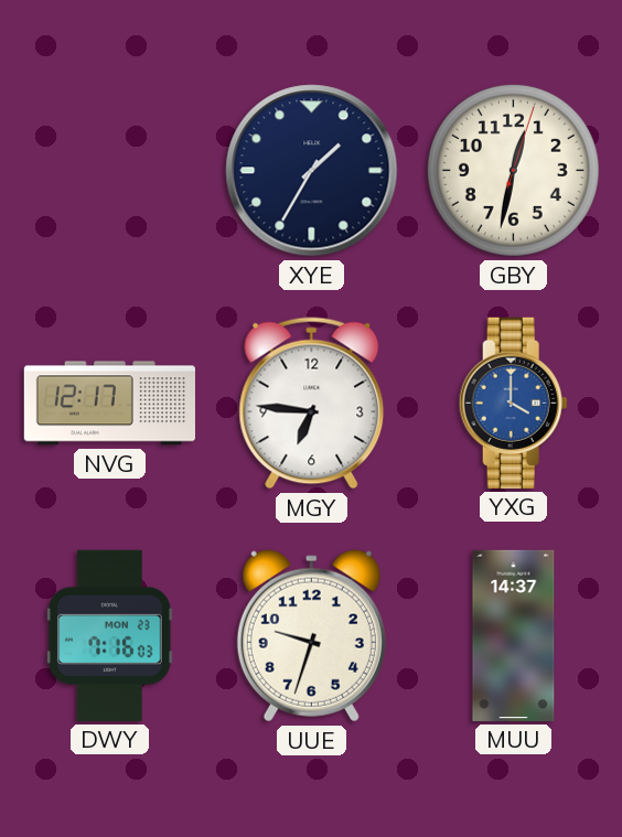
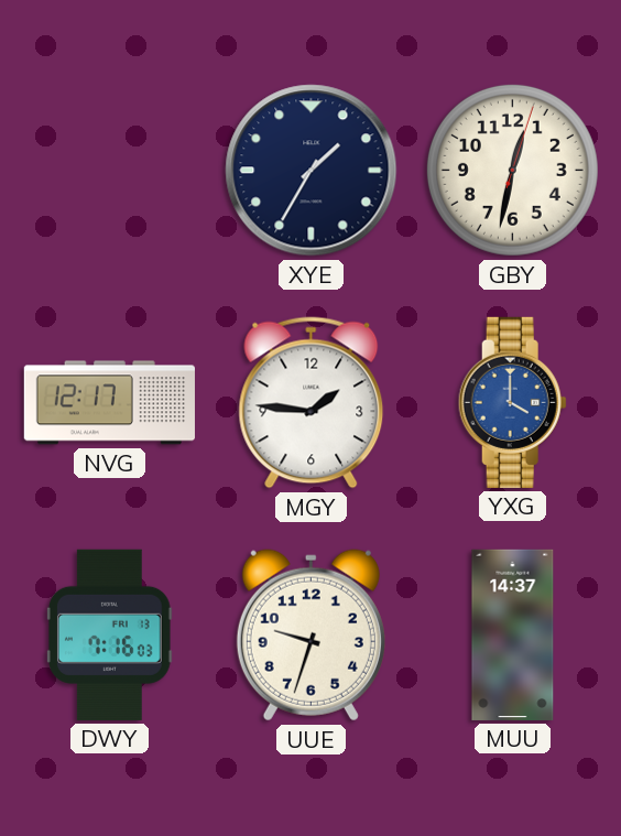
MGY: 6:46 -> 1:46
DWY date: MON 23 -> FRI 13
